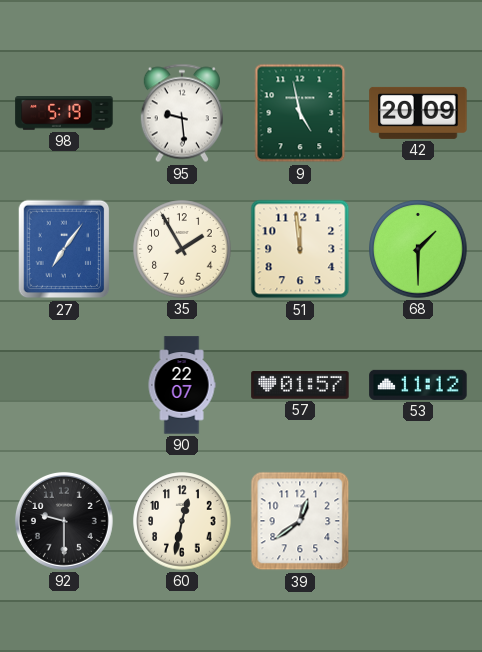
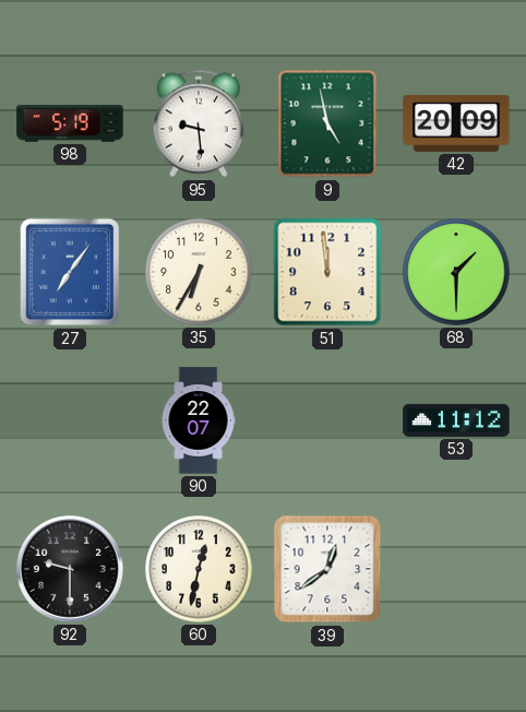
35: 1:55 -> 6:35
57: 01:57 -> none
